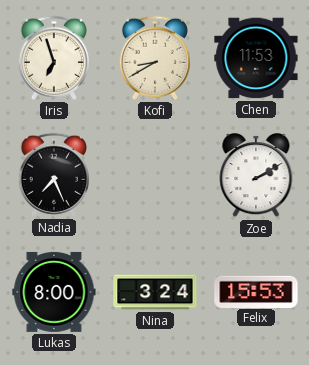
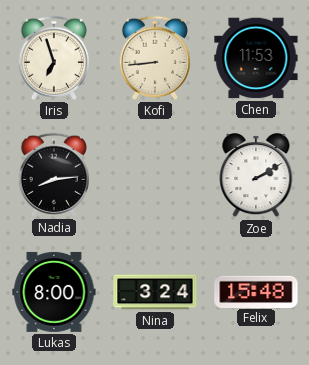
Kofi: 8:40 -> 8:44
Nadia: 7:26 -> 8:14
Felix: 15:53 -> 15:48
